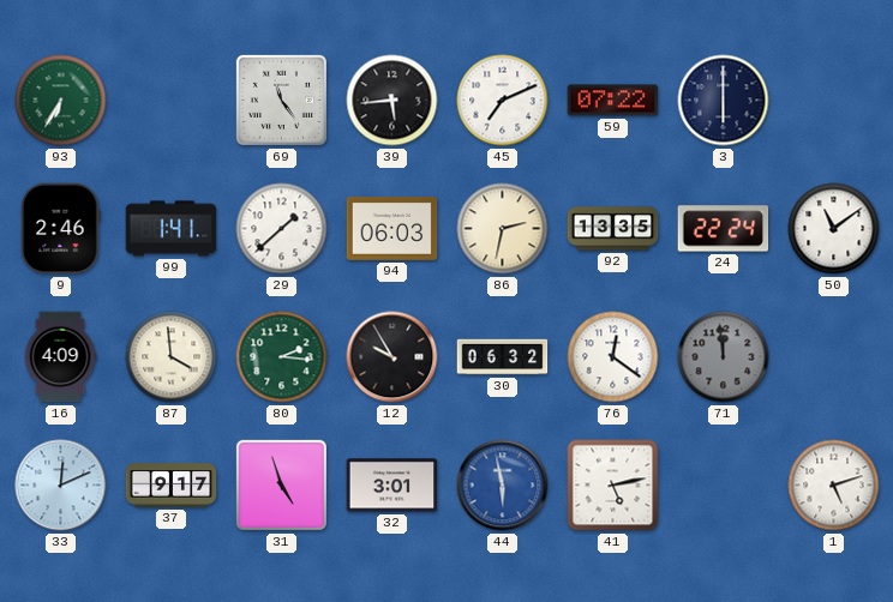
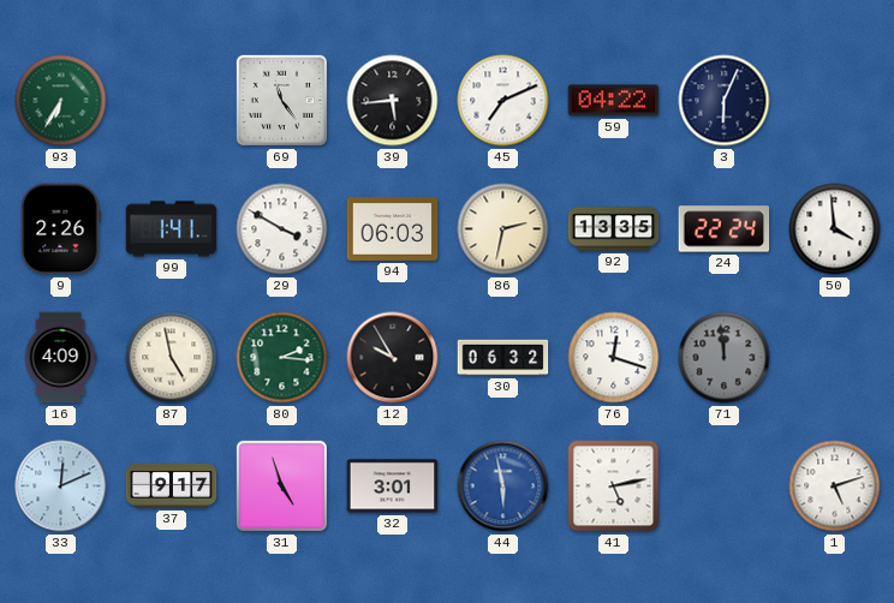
59: 07:22 -> 04:22
3: 6:00 -> 6:04
9: 2:46 -> 2:26
29: 1:38 -> 3:50
50: 11:09 -> 3:59
87: 3:59 -> 4:58
76: 12:21 -> 12:18
